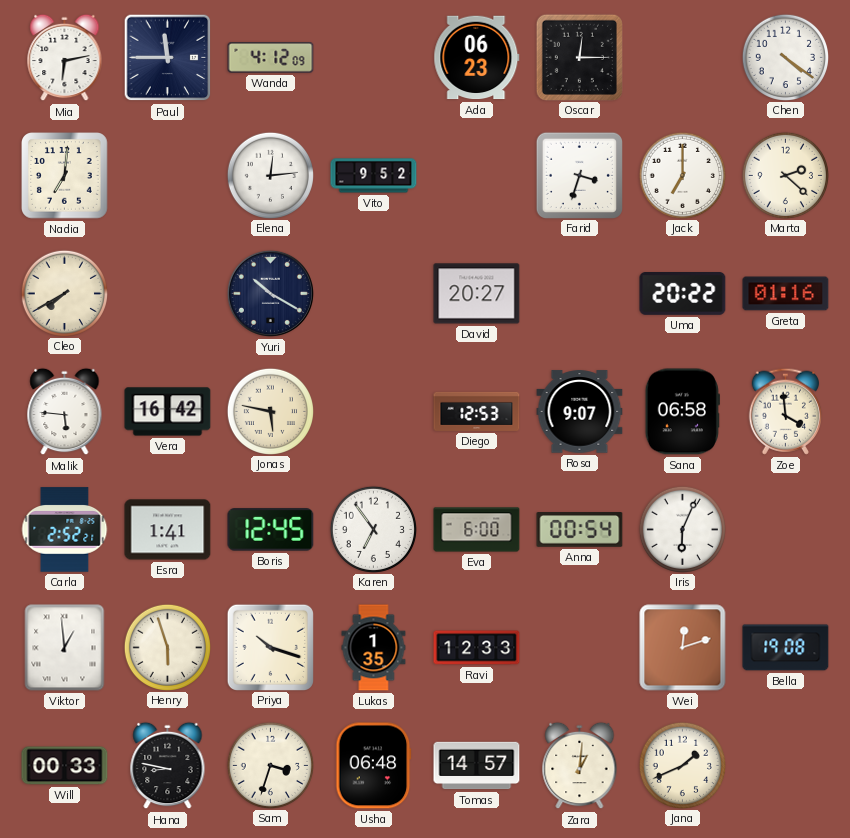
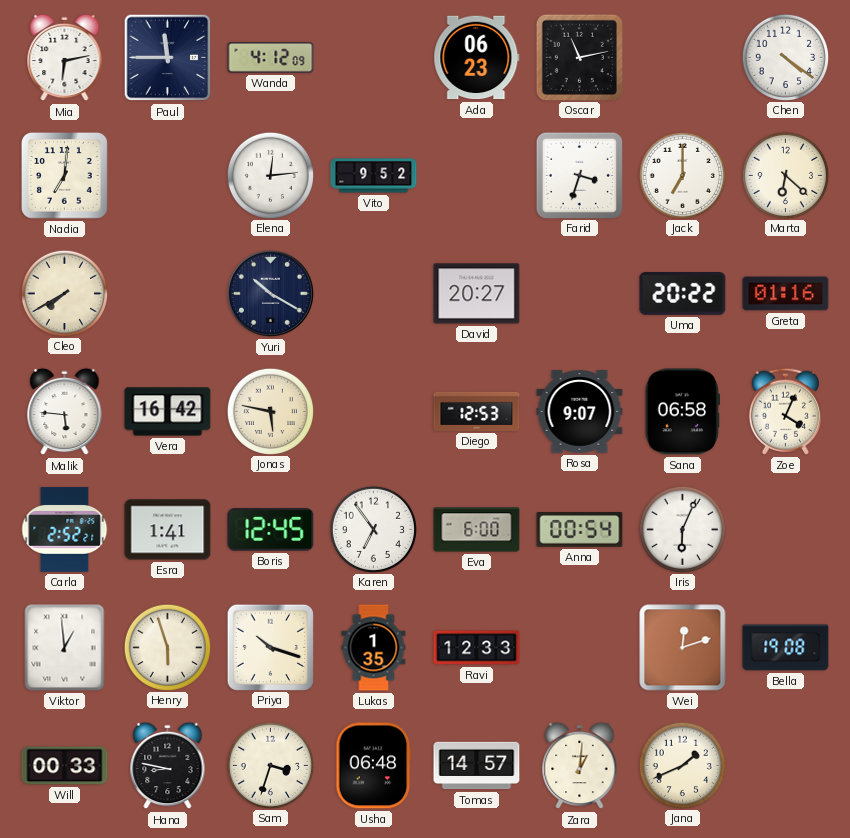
Oscar: 12:15 -> 11:13
Marta: 2:22 -> 6:22
Zoe: 3:59 -> 4:04
